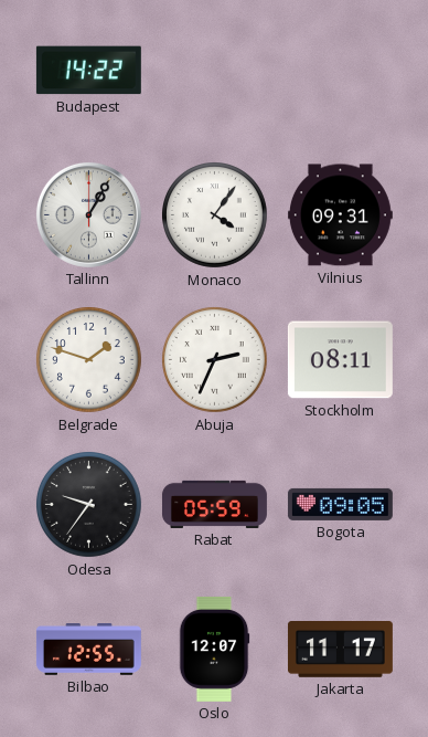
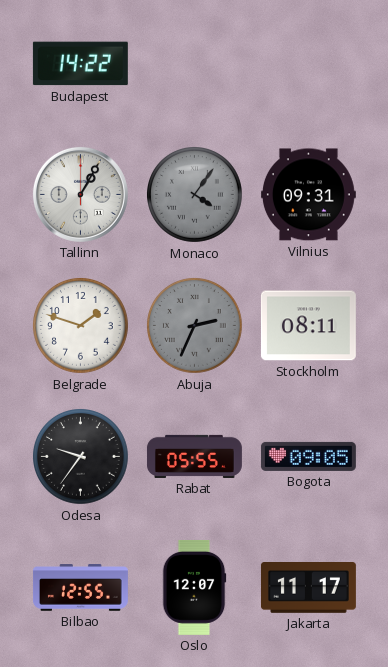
Monaco dial: white -> grey
Abuja dial: white -> grey
Rabat: 05:59 -> 05:55
